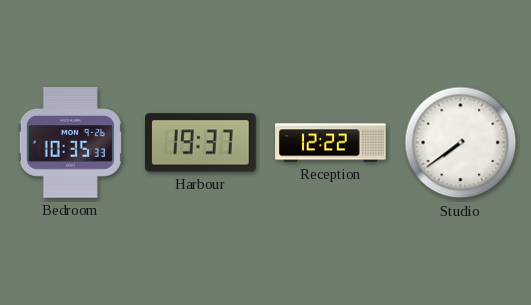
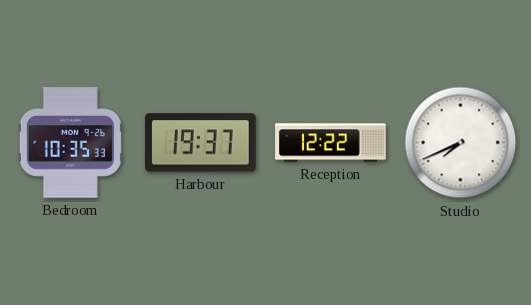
Studio: 7:39 -> 7:41
